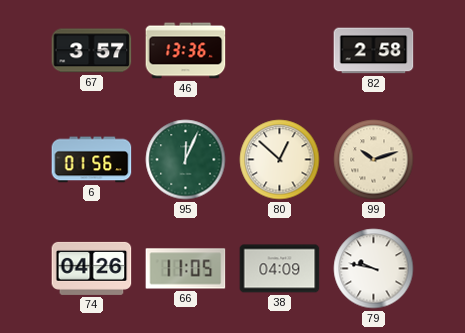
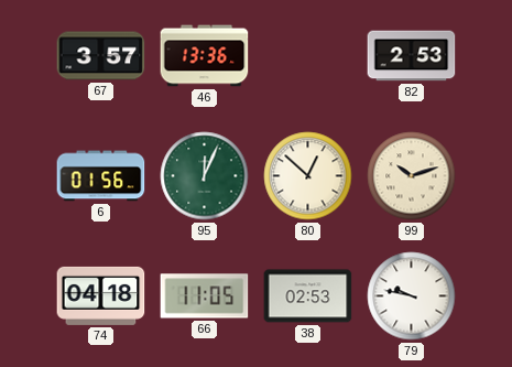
82: 2:58 -> 2:53
74: 04:26 -> 04:18
38: 04:09 -> 02:53
